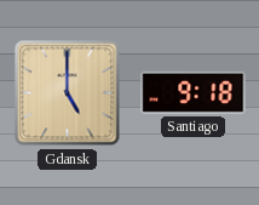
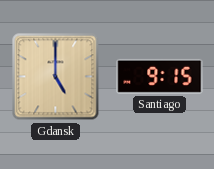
Santiago: 9:18 -> 9:15
